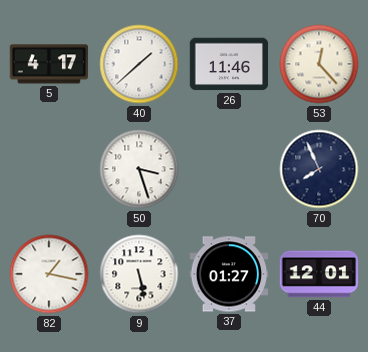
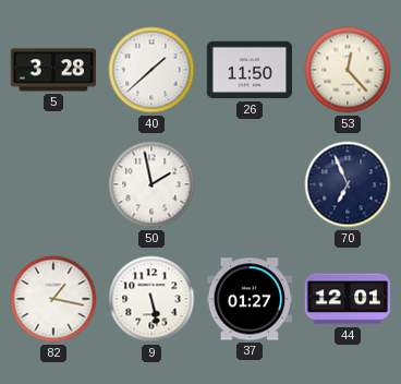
5: 4:17 -> 3:28
26: 11:46 -> 11:50
50: 3:27 -> 1:58
70: 7:56 -> 6:56
